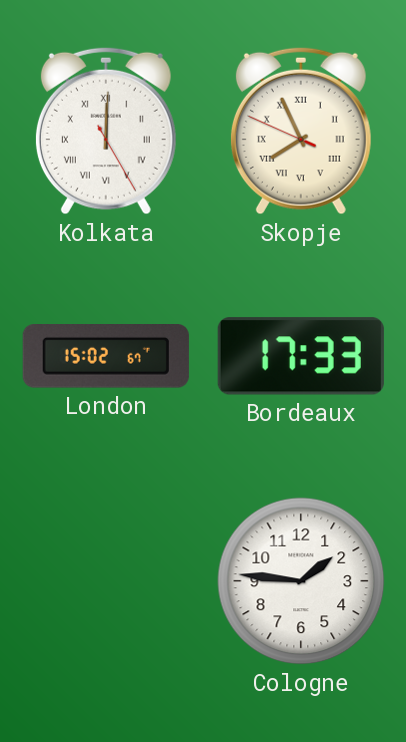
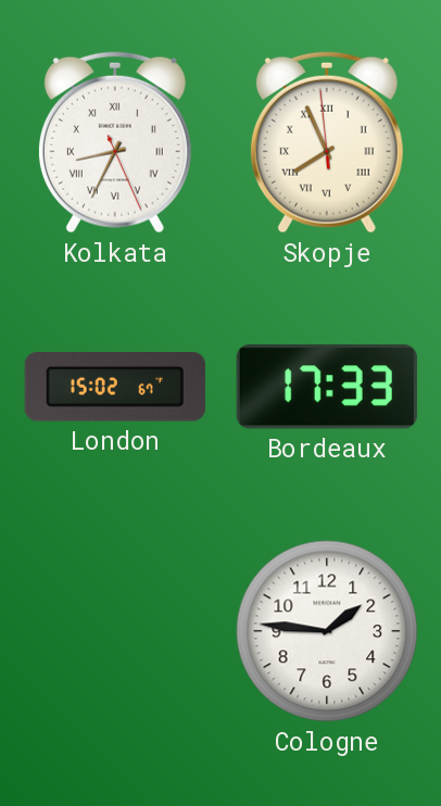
Kolkata: 12:00 -> 8:34
Skopje: 7:55:49 -> 7:55:59
